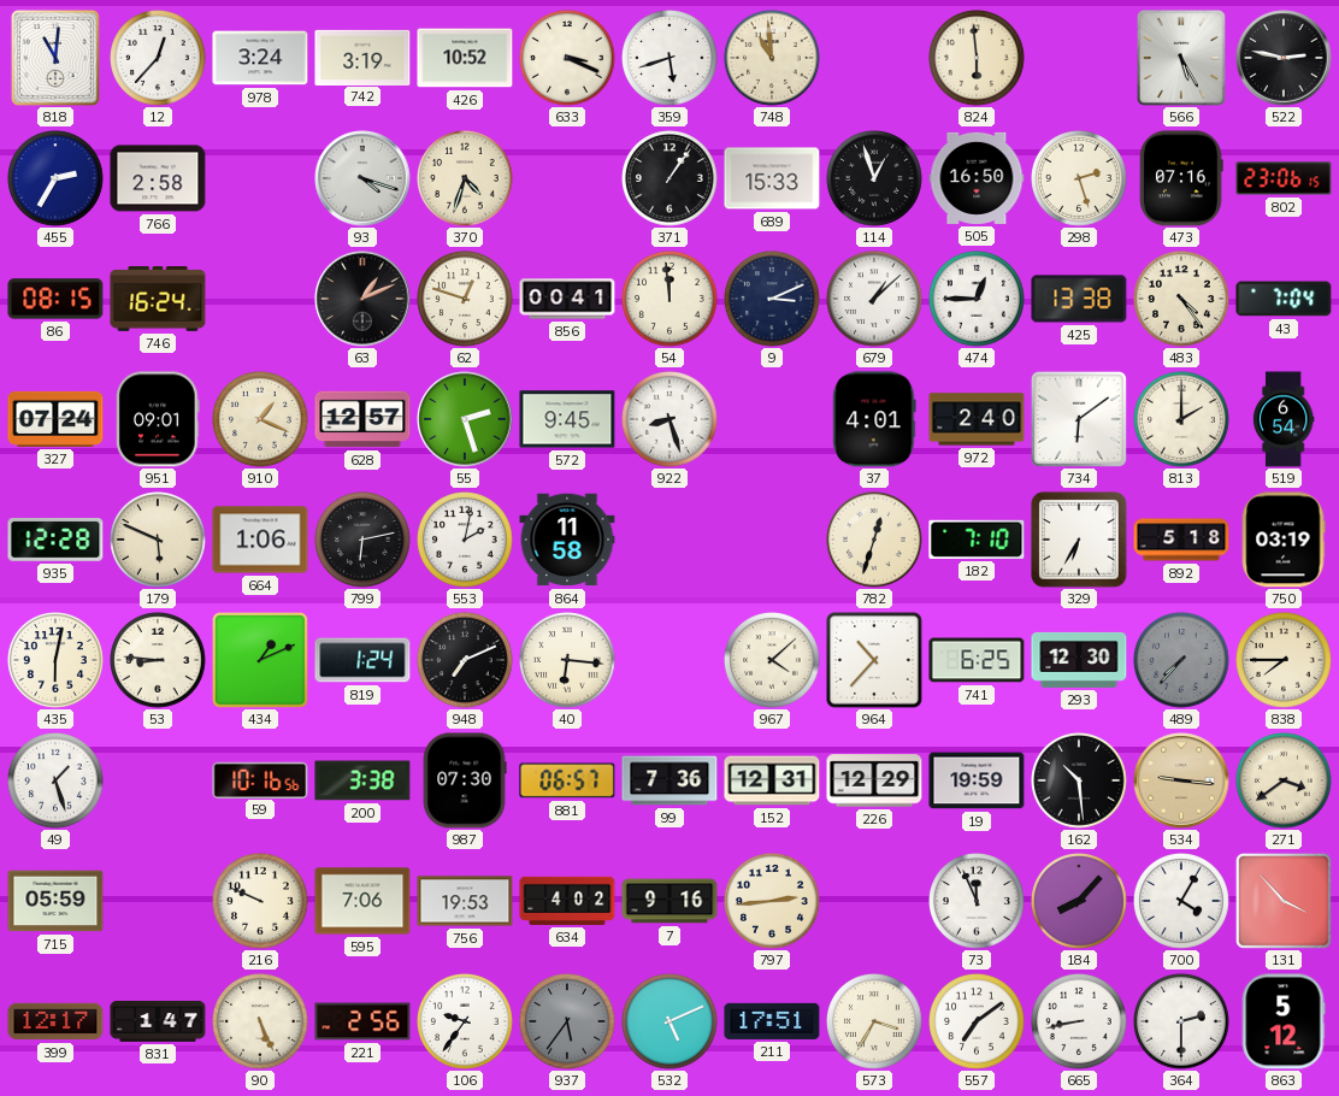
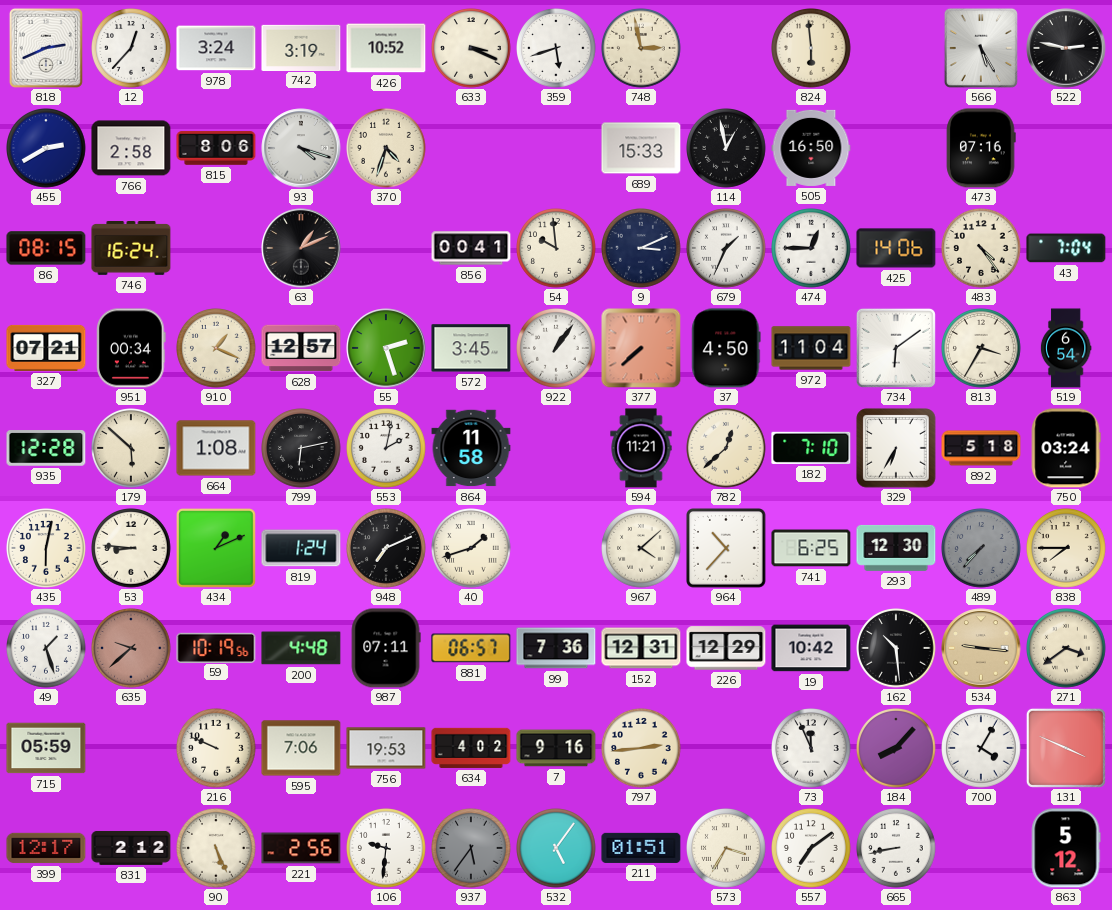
818: 11:01 -> 2:41
748: 10:59 -> 2:58
455: 2:35 -> 2:40
815: none -> 8:06
371: 1:06 -> none
114: 12:57 -> 12:58
298: 2:27 -> none
802: 23:06 -> none
62: 12:48 -> none
54: 11:59 -> 9:59
679: 1:08 -> 1:34
425: 13:38 -> 14:06
327: 07:24 -> 07:21
951: 09:01 -> 00:34
572: 9:45 -> 3:45
922: 8:27 -> 1:06
377: none -> 7:38
37: 4:01 -> 4:50
972: 2:40 -> 11:04
813: 2:00 -> 3:35
179: 5:49 -> 5:52
664: 1:06 -> 1:08
594: none -> 11:21
782: 12:33 -> 12:38
750: 03:19 -> 03:24
40: 6:16 -> 1:42
635: none -> 9:38
59: 10:16 -> 10:19
200: 3:38 -> 4:48
987: 07:30 -> 07:11
19: 19:59 -> 10:42
131: 3:53 -> 3:49
831: 1:47 -> 2:12
106: 9:36 -> 9:31
532: 5:11 -> 5:06
211: 17:51 -> 01:51
364: 2:30 -> none
